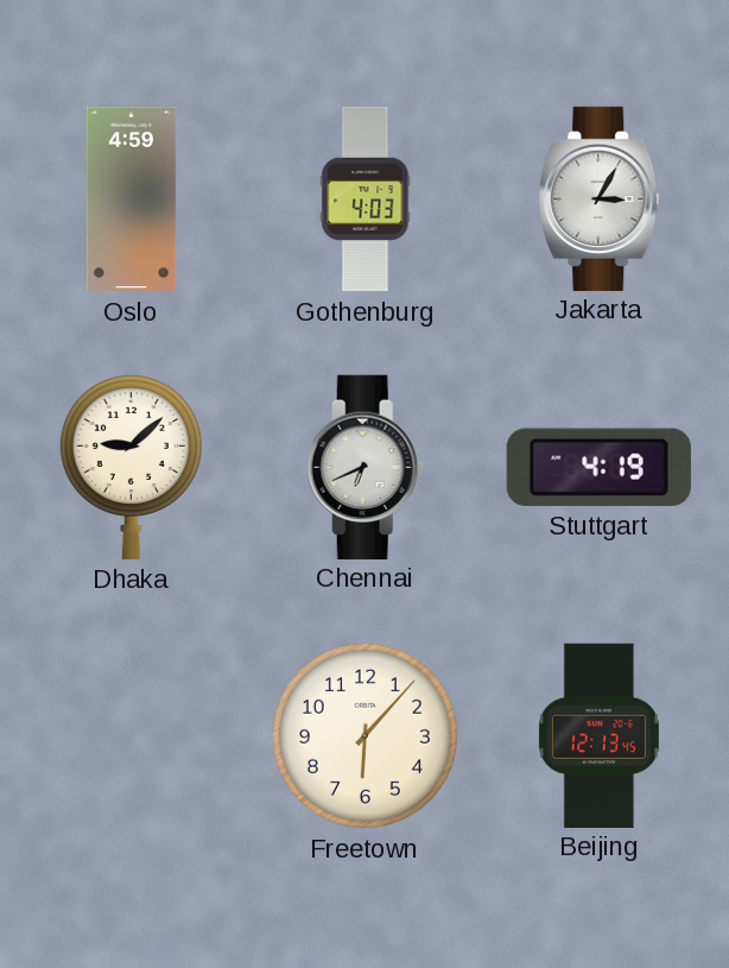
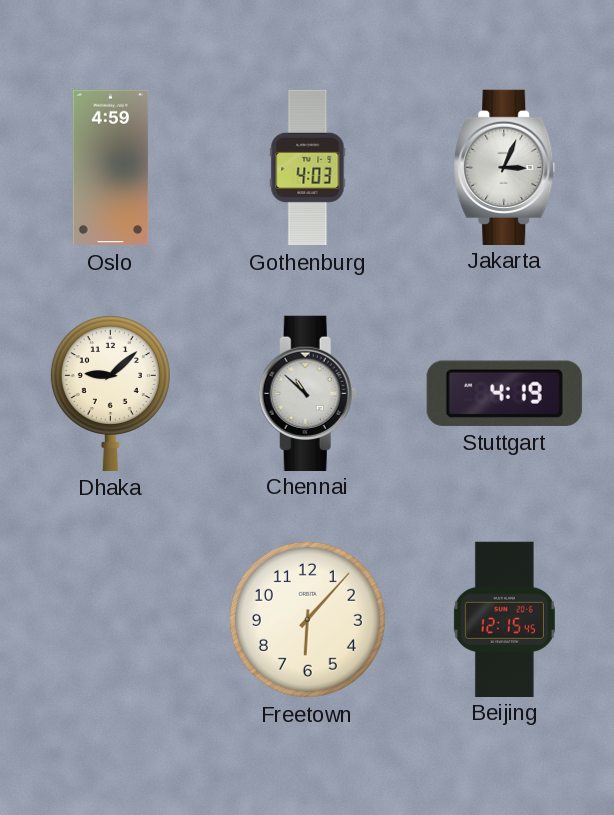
Jakarta: 3:05 -> 3:04
Chennai: 6:41 -> 10:52
Beijing: 12:13 -> 12:15
